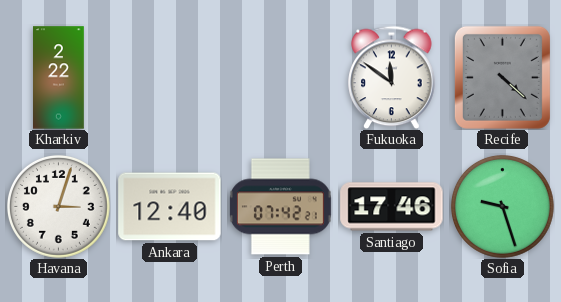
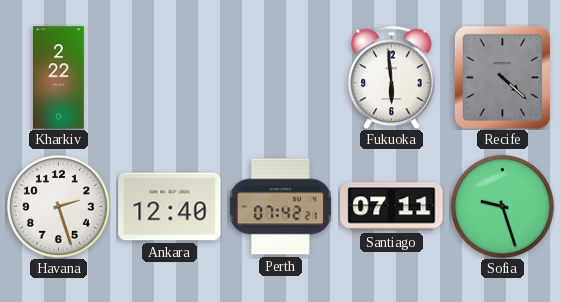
Fukuoka: 11:51 -> 5:59
Havana: 3:03 -> 2:27
Santiago: 17:46 -> 07:11
